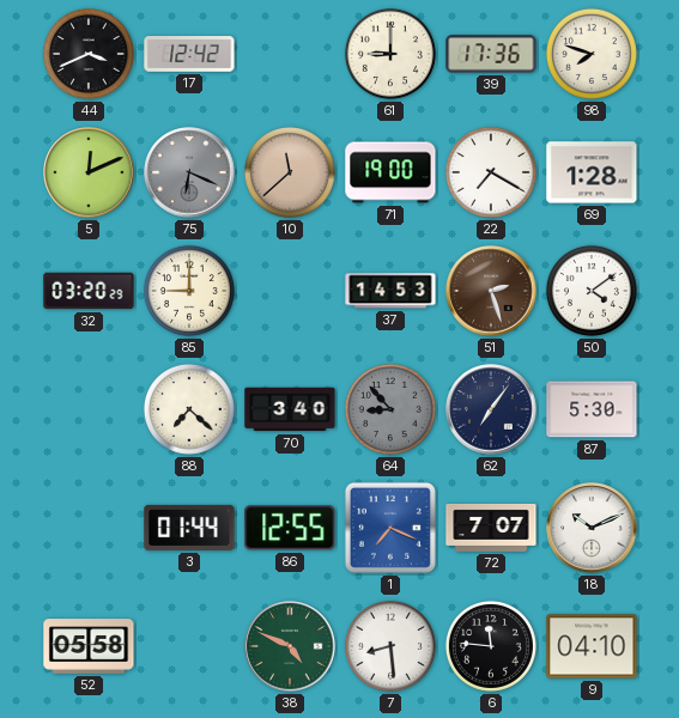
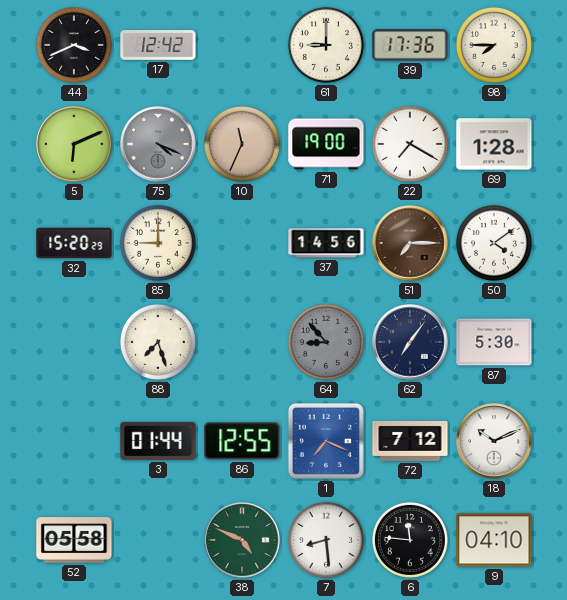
98: 7:48 -> 7:45
5: 12:11 -> 6:11
75: 6:19 -> 4:19
10: 11:38 -> 11:34
32: 03:20 -> 15:20
37: 14:53 -> 14:56
51: 2:27 -> 7:15
88: 7:22 -> 7:27
70: 3:40 -> none
72: 7:07 -> 7:12
